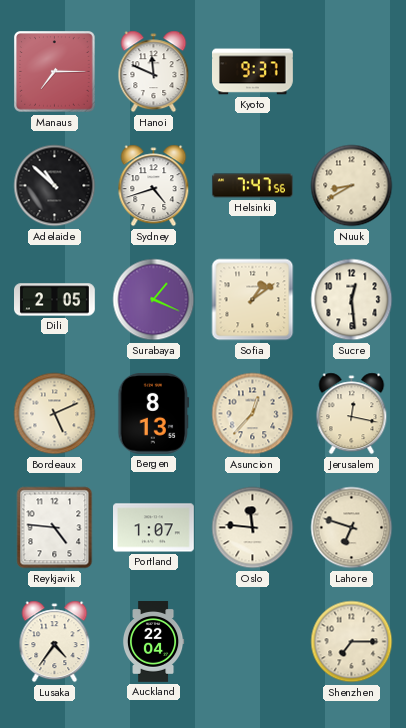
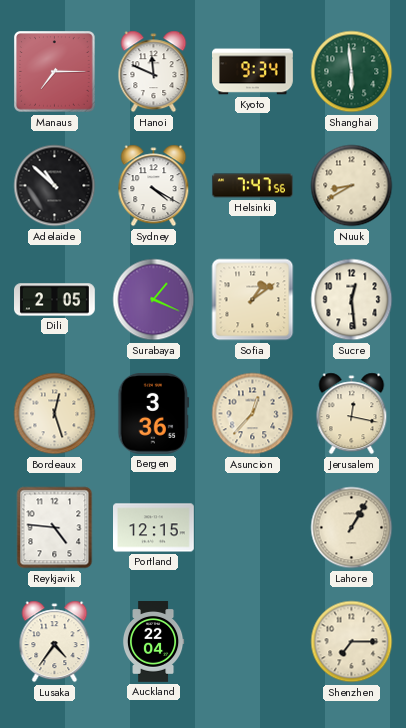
Kyoto: 9:37 -> 9:34
Shanghai: none -> 5:59
Sydney: 4:42 -> 4:20
Bordeaux: 5:11 -> 12:27
Bergen: 8:13 -> 3:36
Portland: 1:07 -> 12:15
Oslo: 11:46 -> none
Lahore: 6:48 -> 1:05
